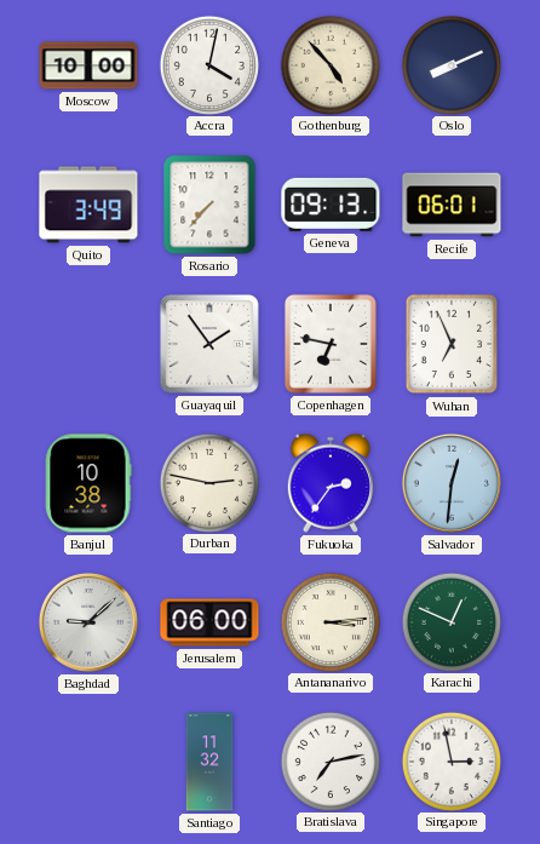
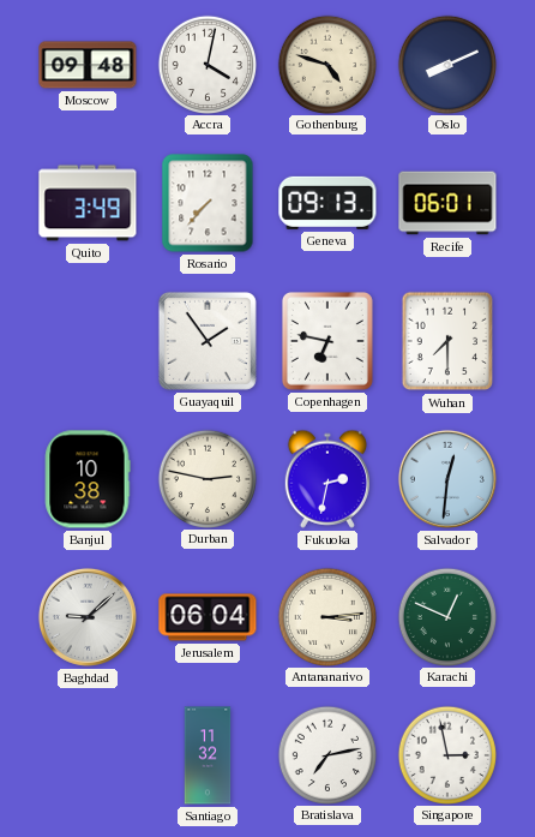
Moscow: 10:00 -> 09:48
Gothenburg: 4:53 -> 4:48
Wuhan: 6:56 -> 7:30
Fukuoka: 2:36 -> 2:32
Jerusalem: 06:00 -> 06:04
